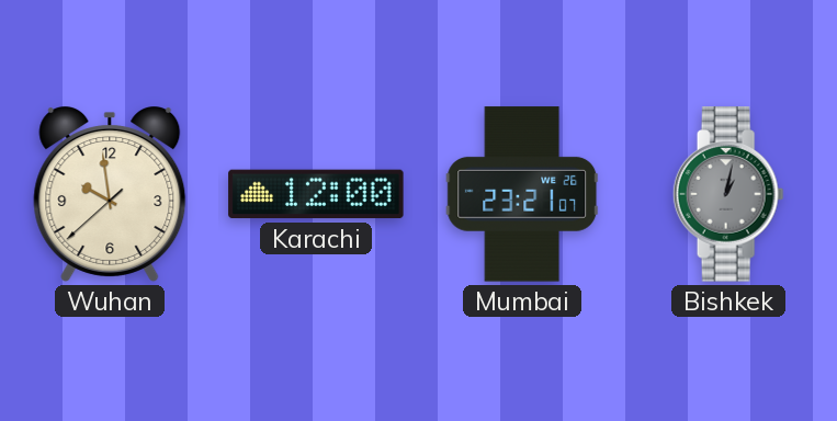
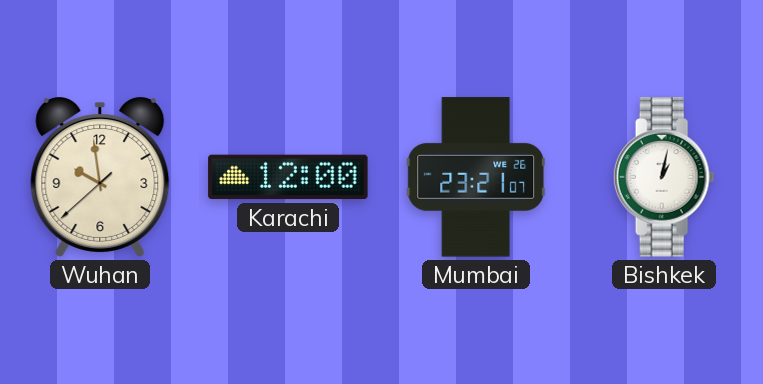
Bishkek dial: grey -> white
